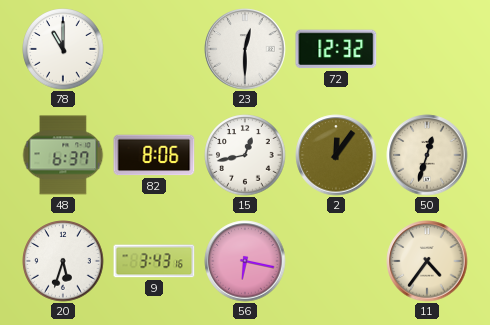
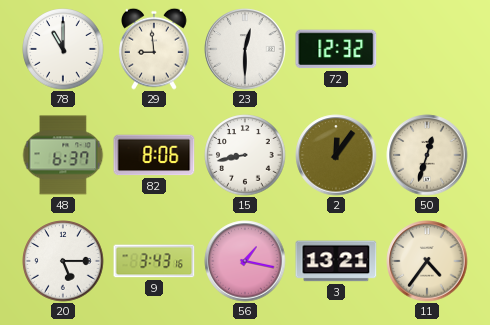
29: none -> 8:59
15: 12:43 -> 8:43
20: 5:33 -> 5:15
56: 6:17 -> 1:17
3: none -> 13:21
